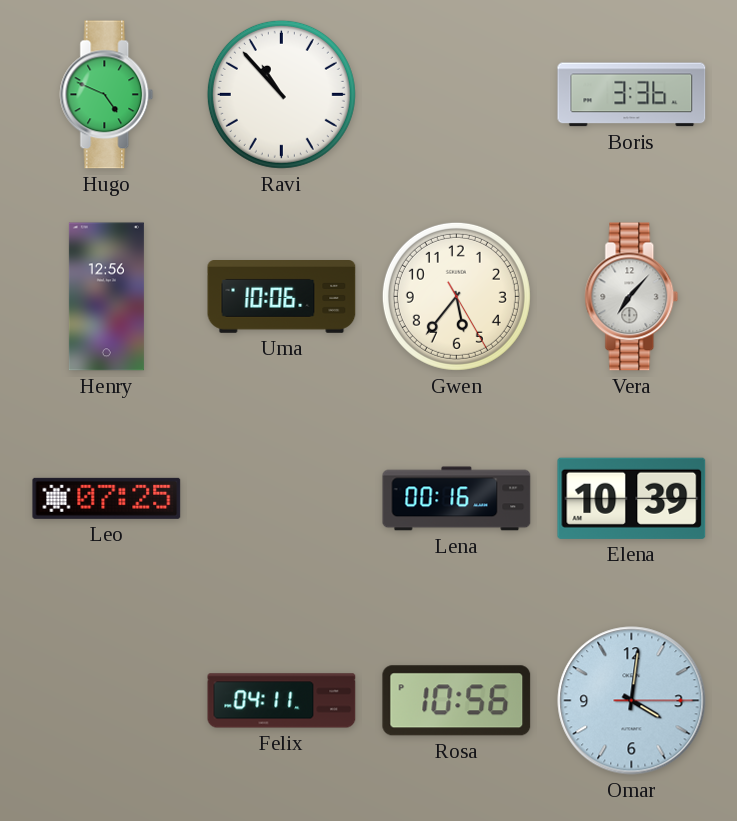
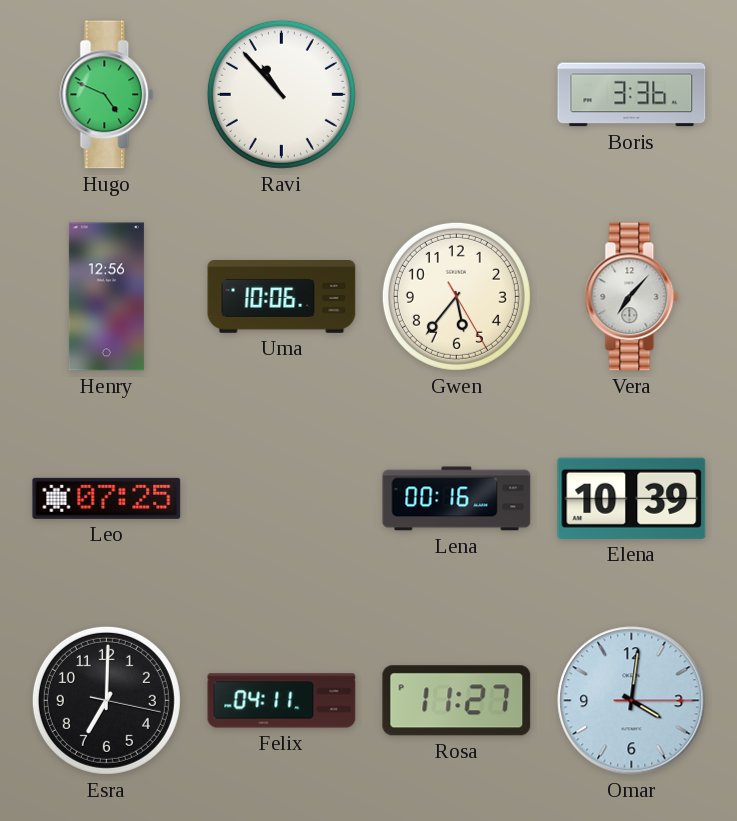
Esra: none -> 7:00
Rosa: 10:56 -> 11:27
